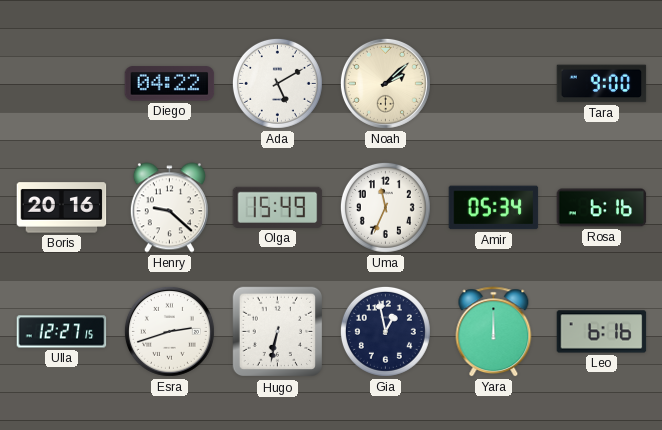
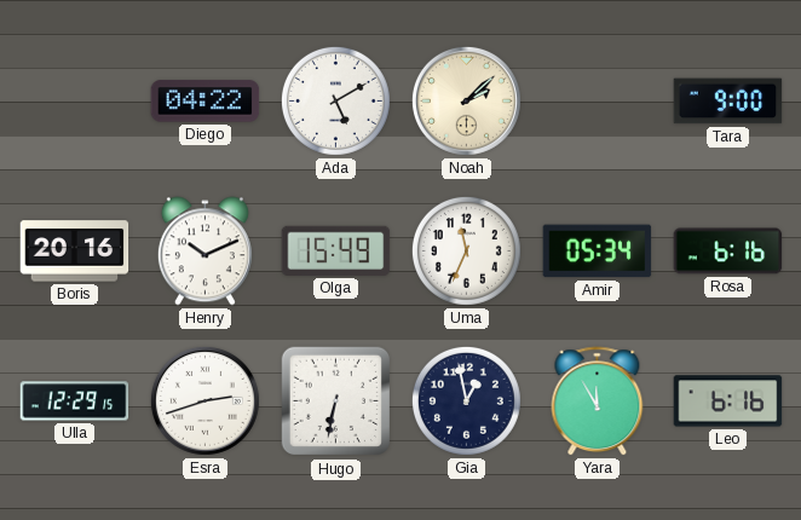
Henry: 9:22 -> 10:11
Ulla: 12:27 -> 12:29
Yara: 12:00 -> 11:55
